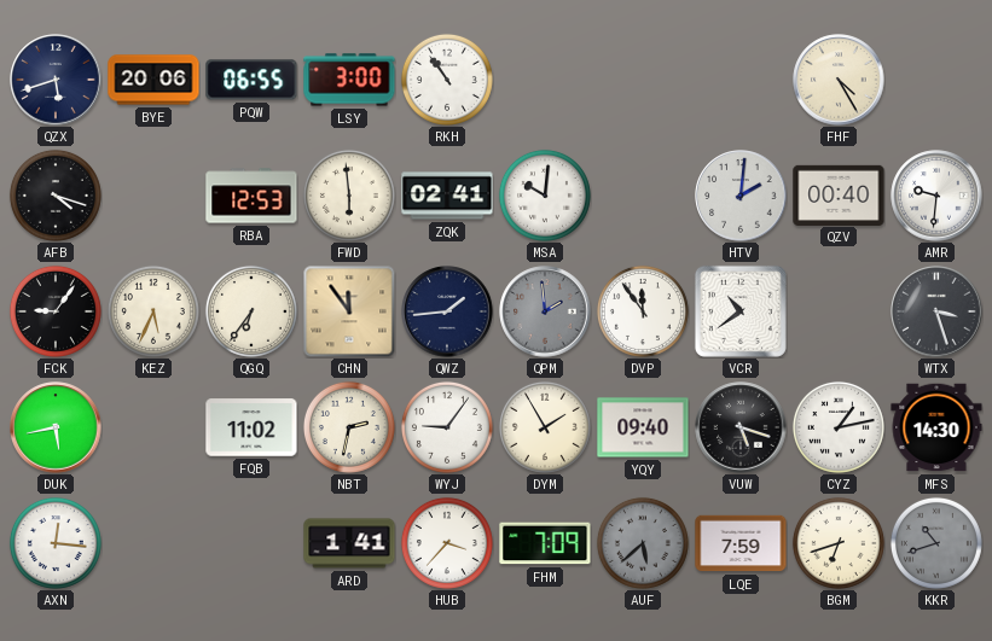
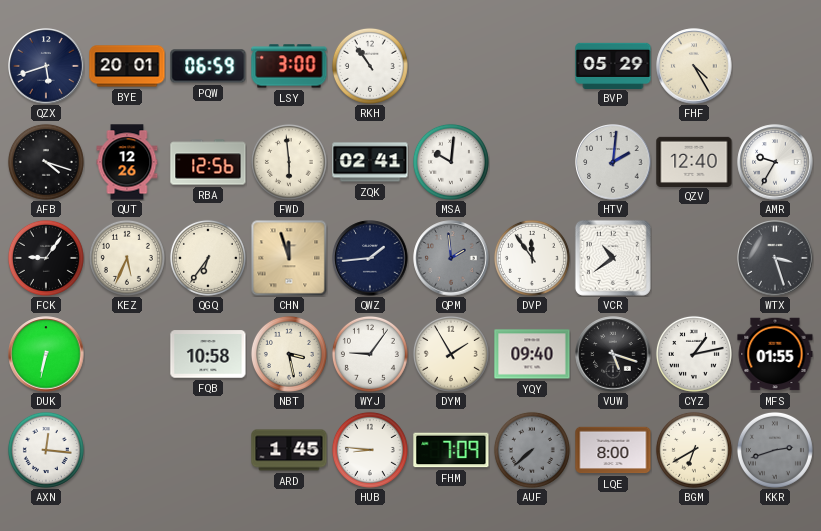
BYE: 20:06 -> 20:01
PQW: 06:55 -> 06:59
BVP: none -> 05:29
QUT: none -> 12:26
RBA: 12:53 -> 12:56
QZV: 00:40 -> 12:40
AMR: 9:31 -> 9:35
CHN: 11:54 -> 11:57
DUK: 5:43 -> 6:32
FQB: 11:02 -> 10:58
NBT: 2:32 -> 3:28
MFS: 14:30 -> 01:55
ARD: 1:41 -> 1:45
HUB: 3:37 -> 8:46
AUF: 5:38 -> 7:38
LQE: 7:59 -> 8:00
BGM: 6:42 -> 6:40
KKR: 10:42 -> 2:42
